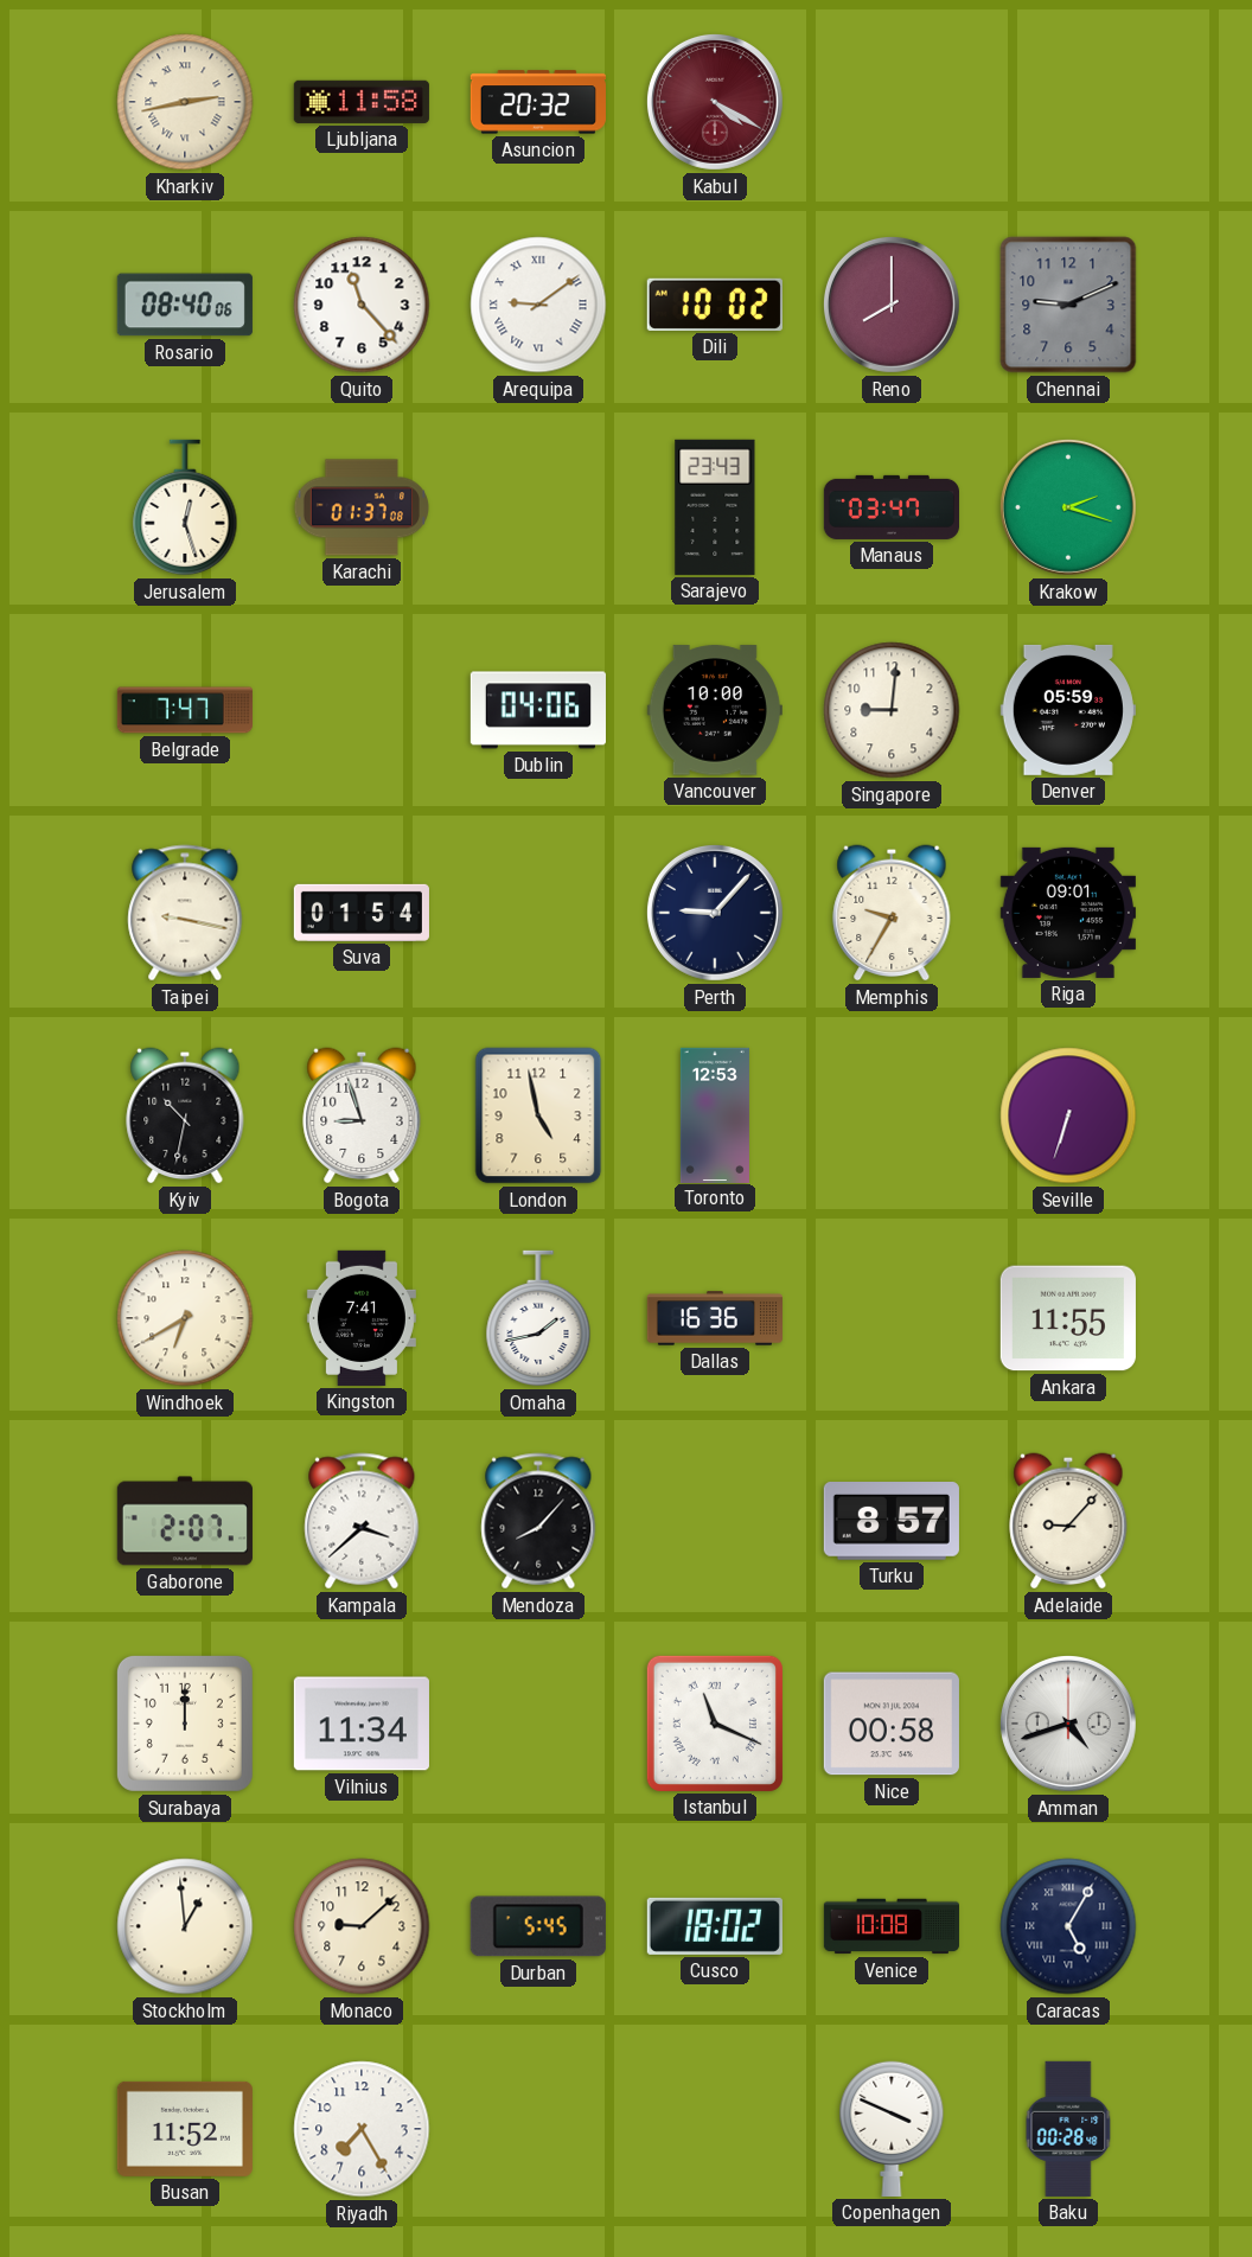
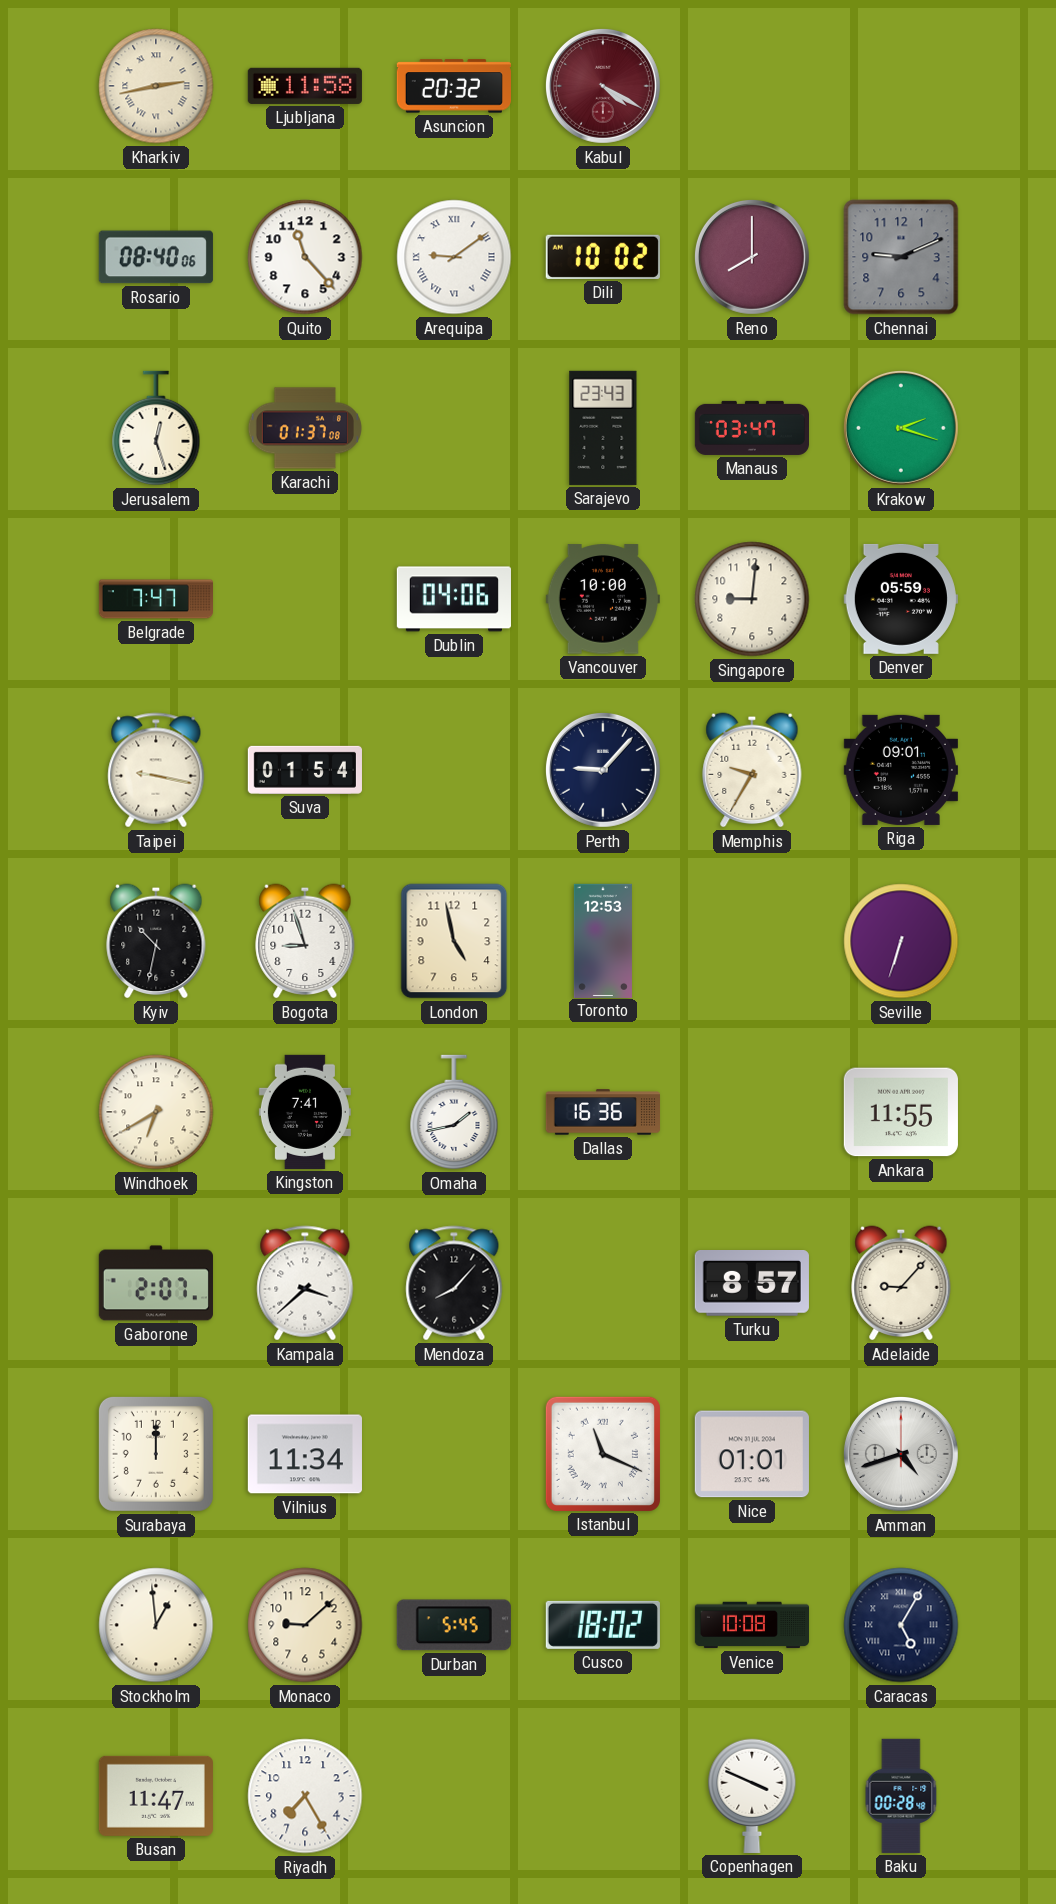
Nice: 00:58 -> 01:01
Busan: 11:52 -> 11:47
